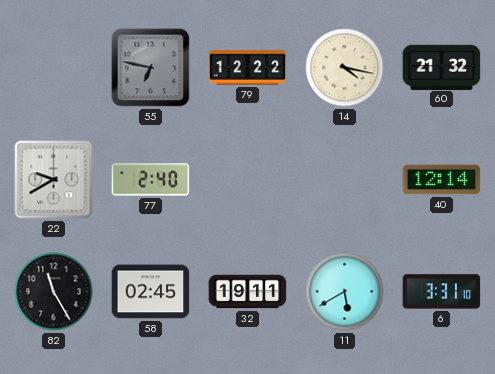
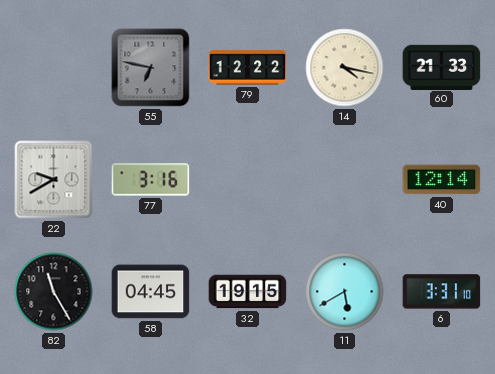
60: 21:32 -> 21:33
77: 2:40 -> 3:16
58: 02:45 -> 04:45
32: 19:11 -> 19:15
